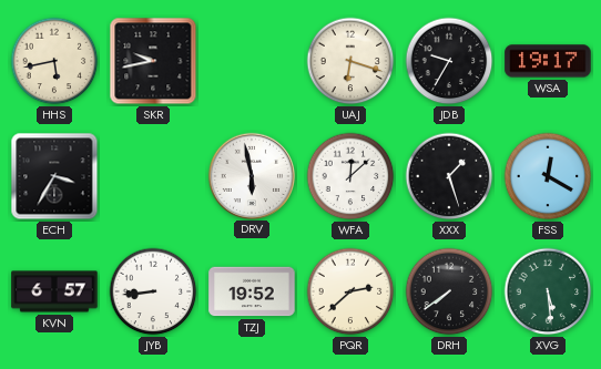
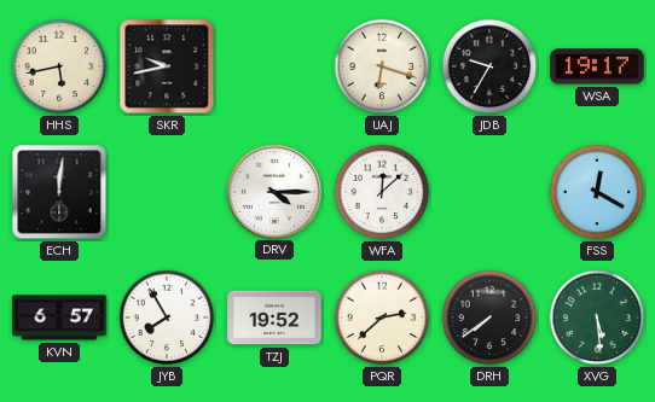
ECH: 3:35 -> 12:01
DRV: 5:58 -> 4:15
XXX: 1:27 -> none
JYB: 8:44 -> 7:55
